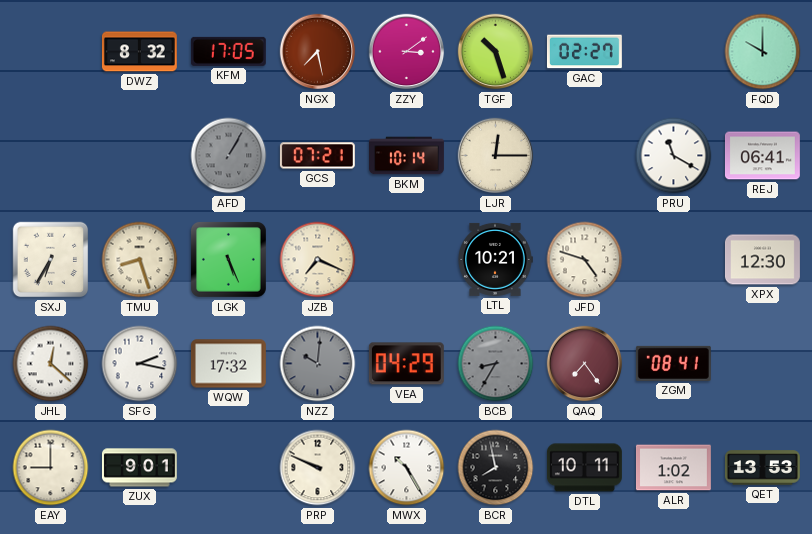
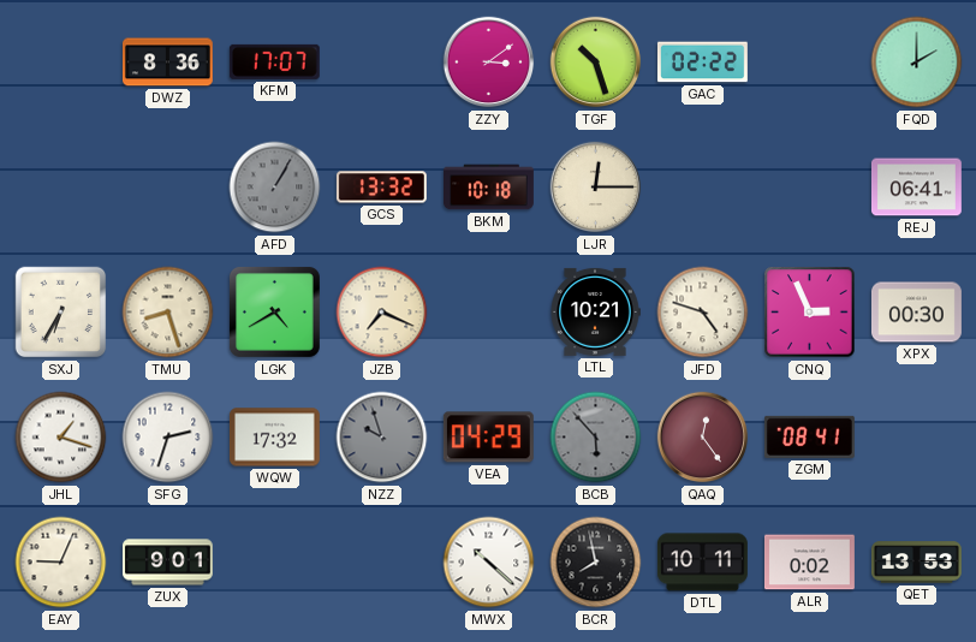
DWZ: 8:32 -> 8:36
KFM: 17:05 -> 17:07
NGX: 7:28 -> none
GAC: 02:27 -> 02:22
FQD: 10:00 -> 2:00
GCS: 07:21 -> 13:32
BKM: 10:14 -> 10:18
PRU: 11:20 -> none
LGK: 5:26 -> 4:40
CNQ: none -> 2:56
XPX: 12:30 -> 00:30
JHL: 12:22 -> 1:18
SFG: 2:17 -> 2:33
NZZ: 10:01 -> 9:57
BCB: 8:35 -> 5:53
QAQ: 7:24 -> 12:24
EAY: 9:00 -> 9:04
PRP: 9:49 -> none
MWX: 10:25 -> 10:22
ALR: 1:02 -> 0:02
